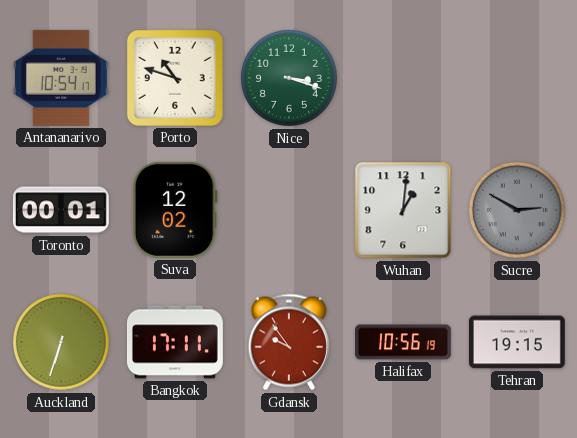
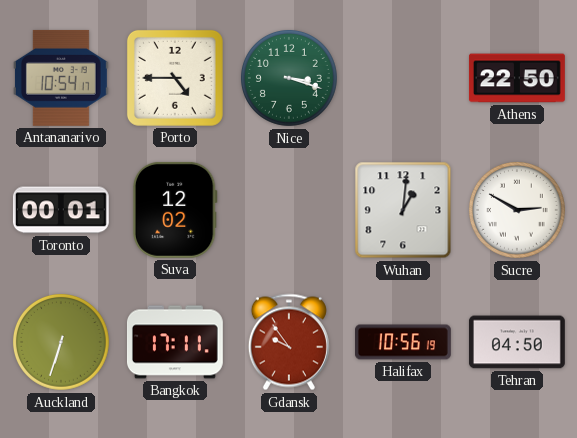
Porto: 10:48 -> 4:45
Athens: none -> 22:50
Sucre dial: grey -> white
Tehran: 19:15 -> 04:50
